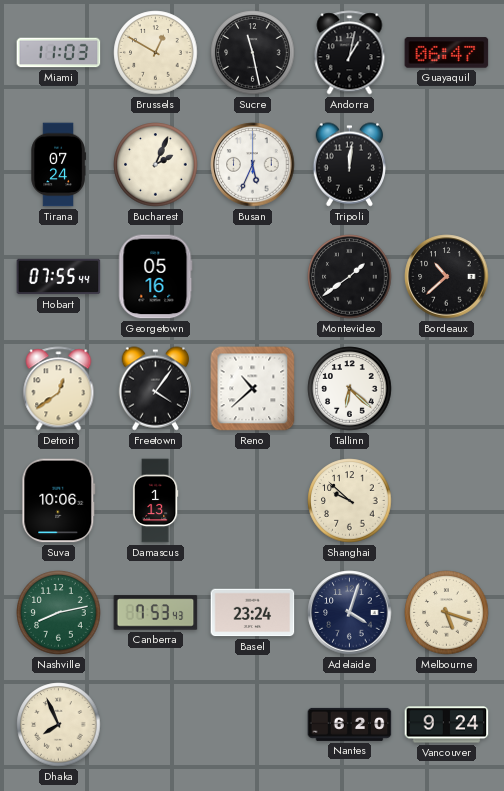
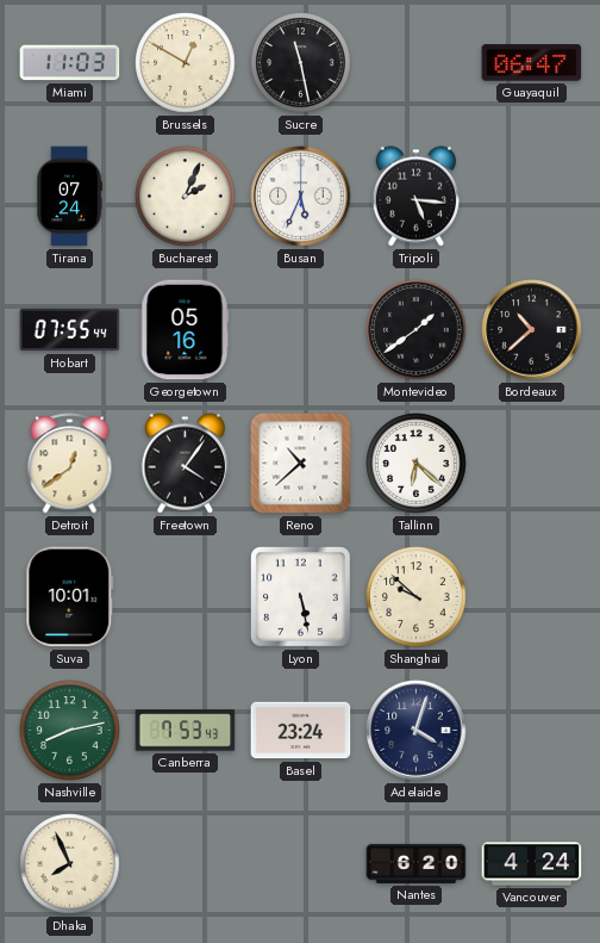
Andorra: 1:02 -> none
Tripoli: 12:01 -> 5:16
Suva: 10:06 -> 10:01
Damascus: 1:13 -> none
Lyon: none -> 5:28
Melbourne: 5:18 -> none
Vancouver: 9:24 -> 4:24
